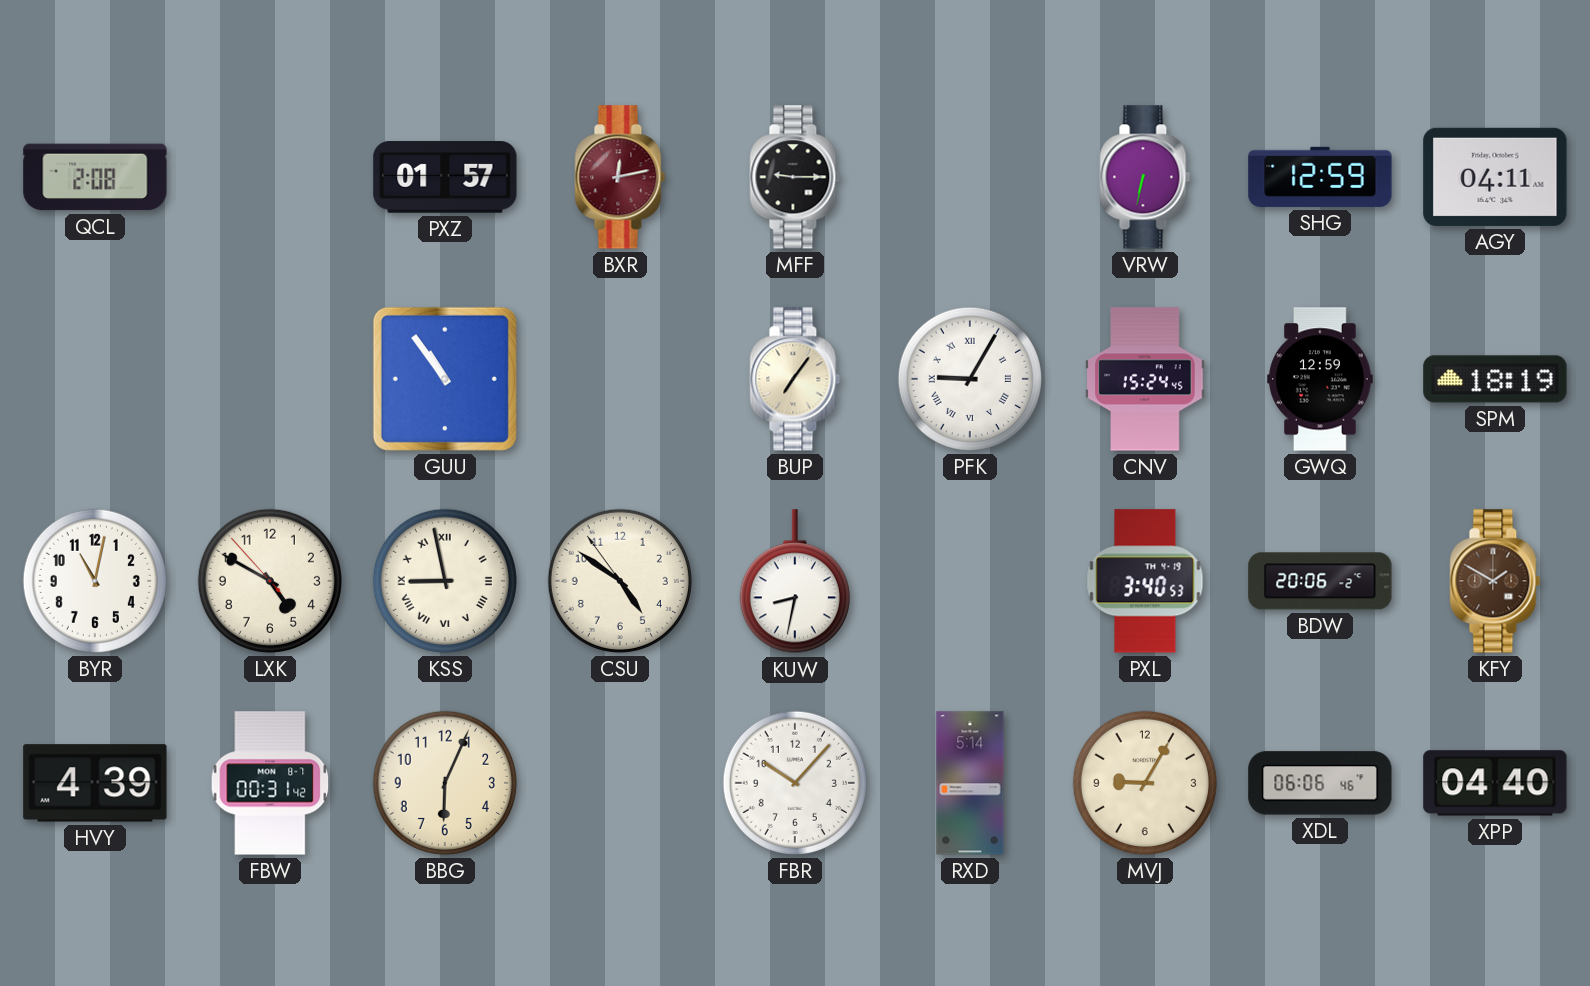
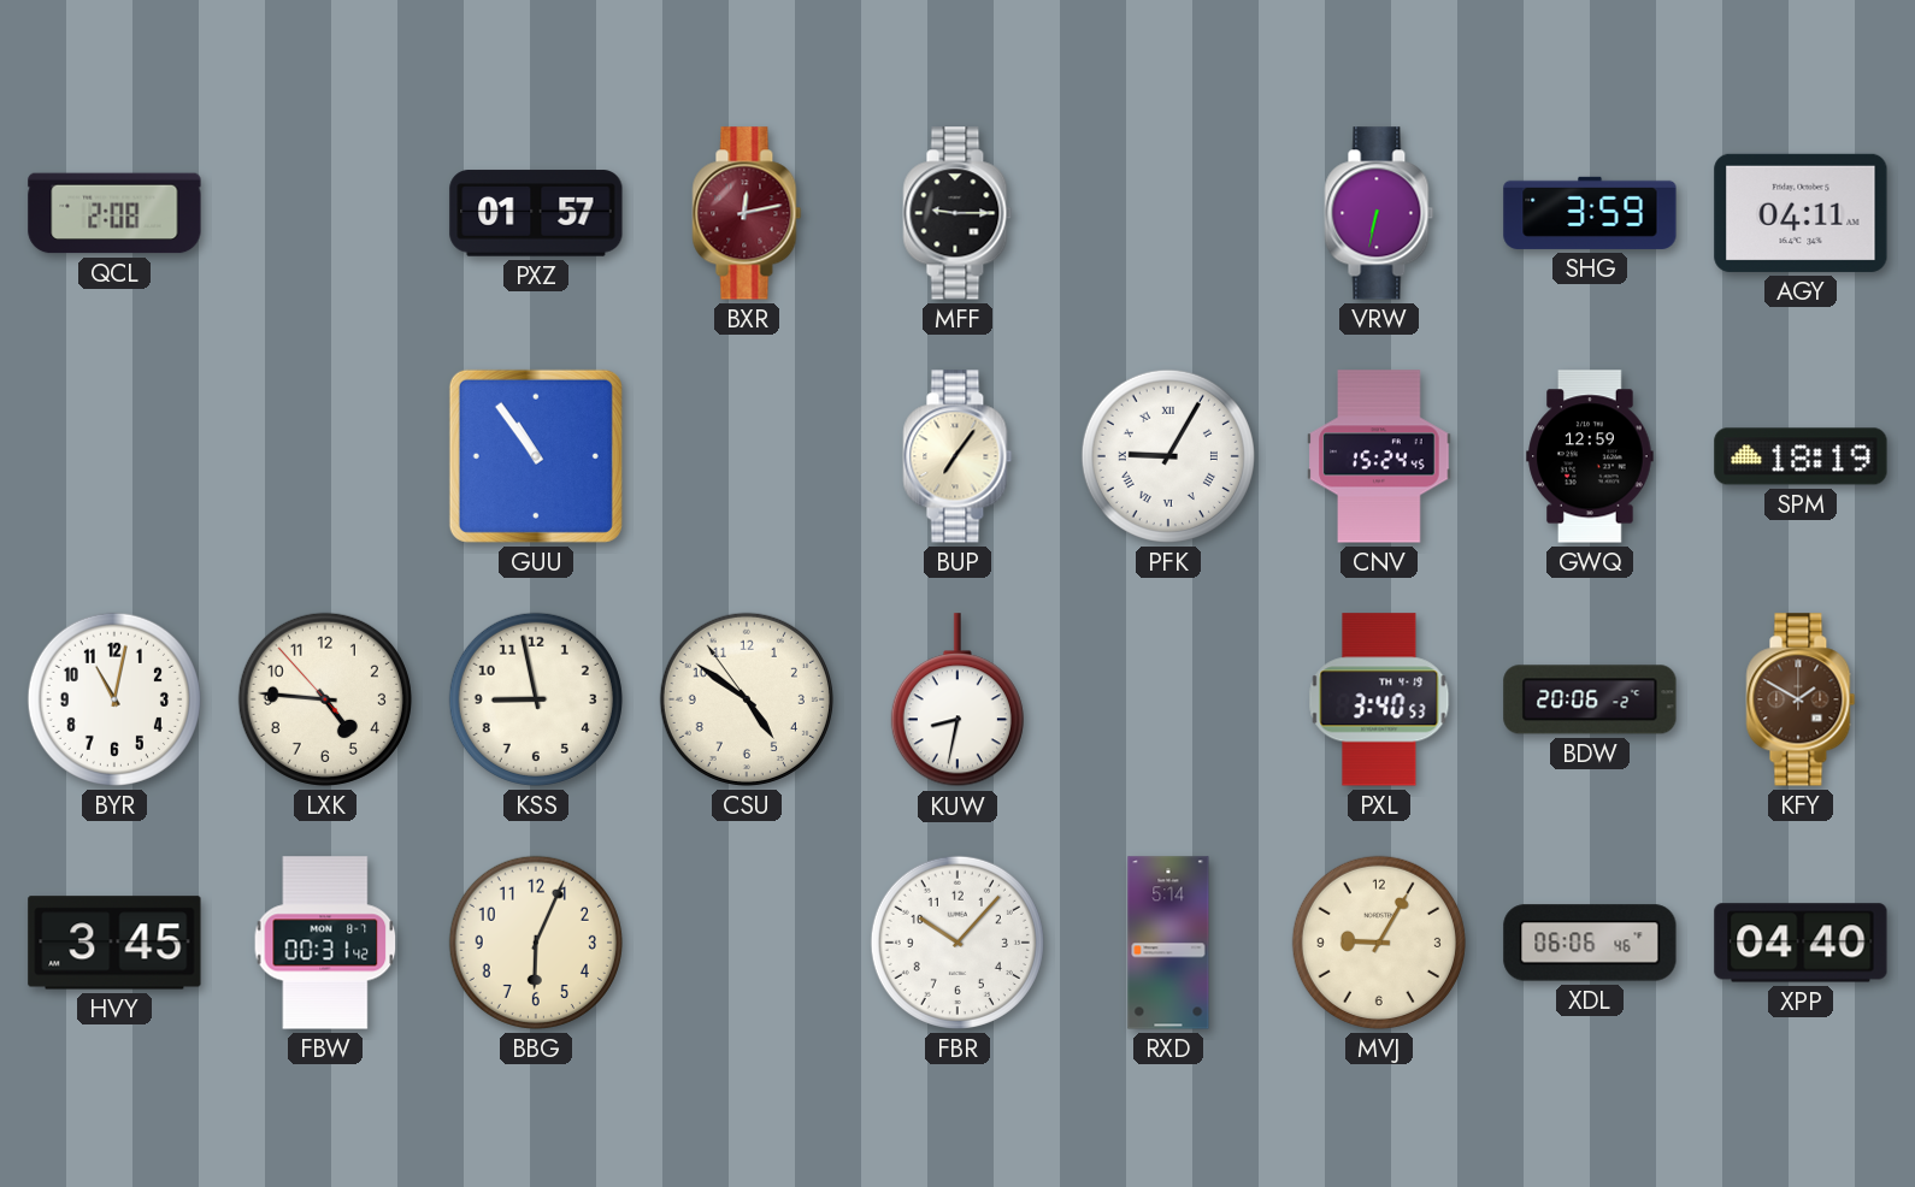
SHG: 12:59 -> 3:59
LXK: 4:49 -> 4:45
KSS numerals: Roman -> Arabic
HVY: 4:39 -> 3:45
